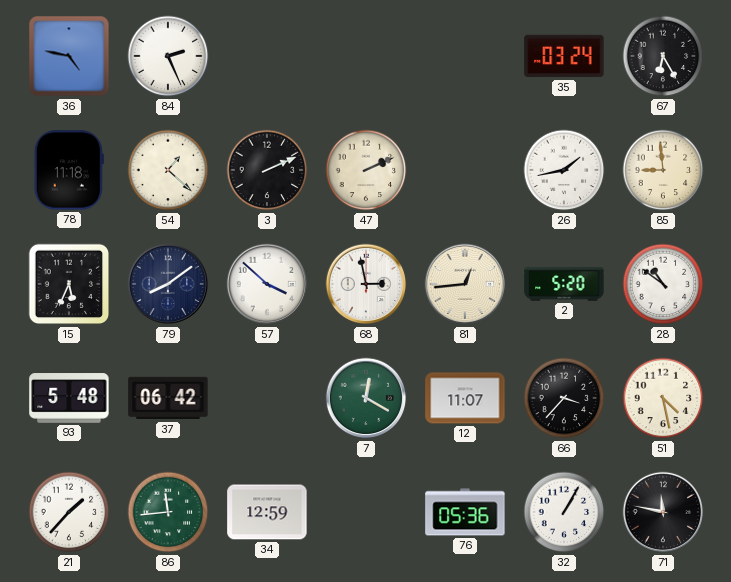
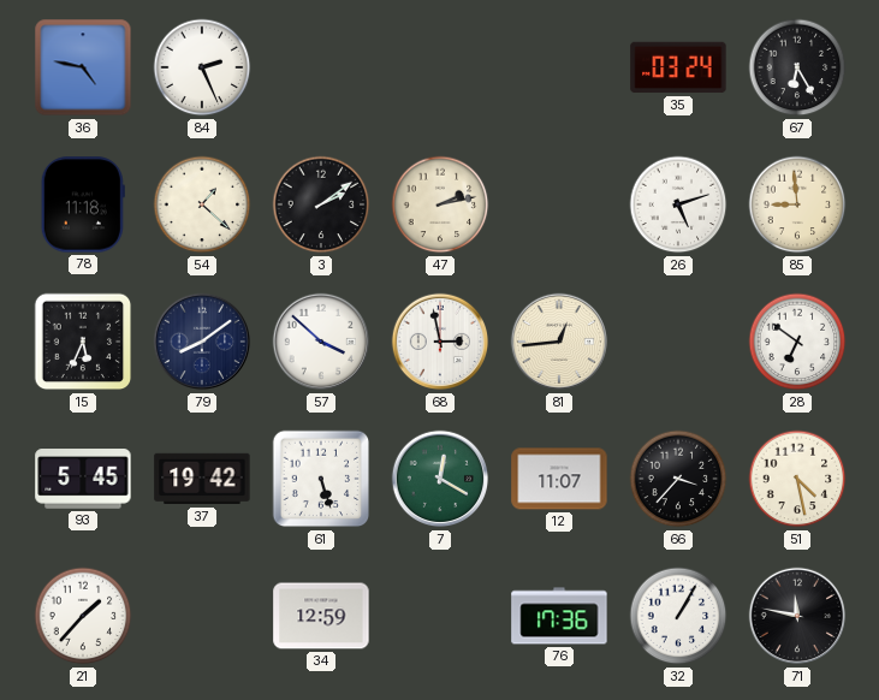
3: 2:11 -> 2:09
47: 2:11 -> 2:13
26: 1:43 -> 5:12
2: 5:20 -> none
28: 10:51 -> 6:51
93: 5:48 -> 5:45
37: 06:42 -> 19:42
61: none -> 5:27
86: 11:44 -> none
76: 05:36 -> 17:36
